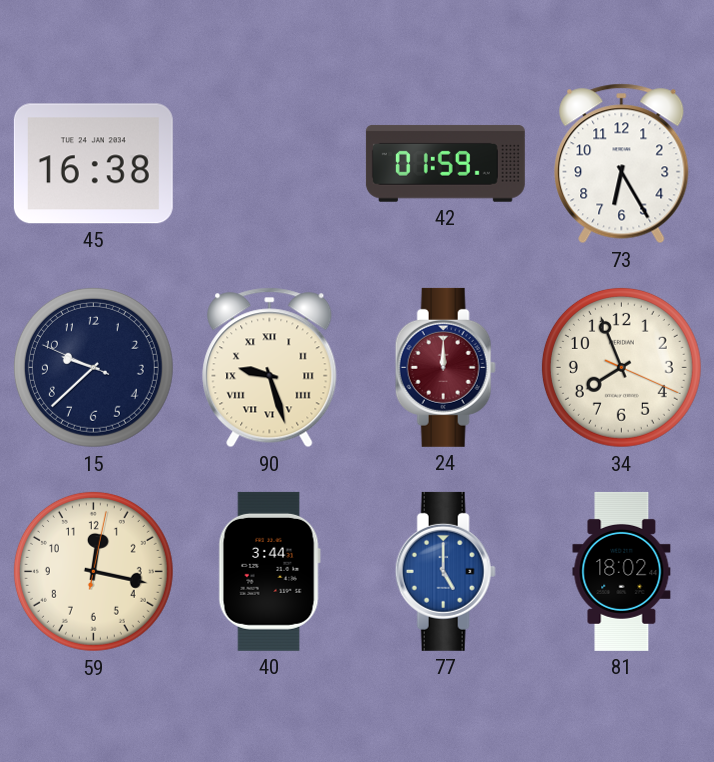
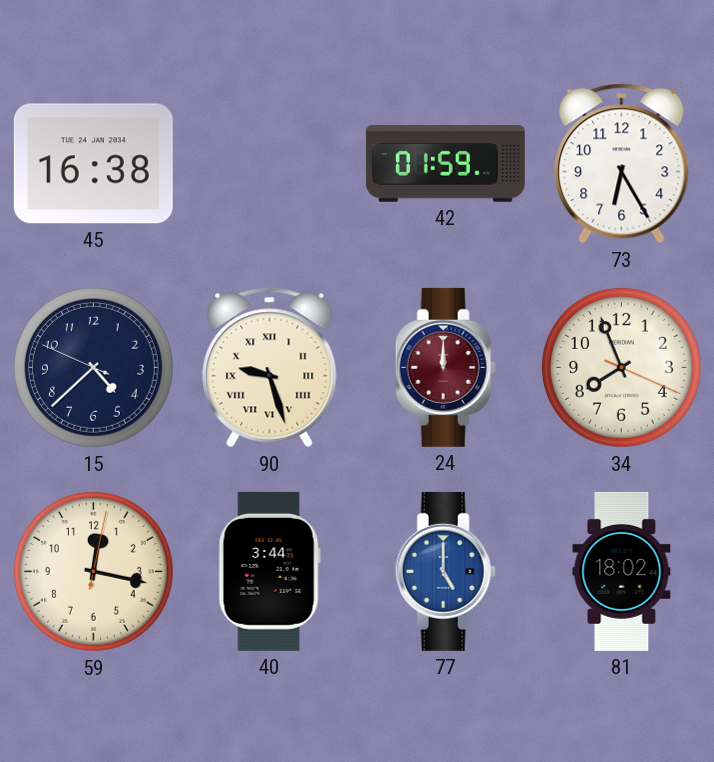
15: 9:37 -> 4:37
